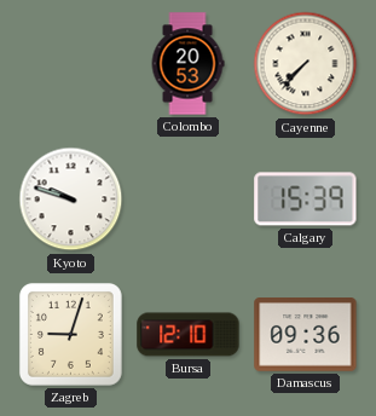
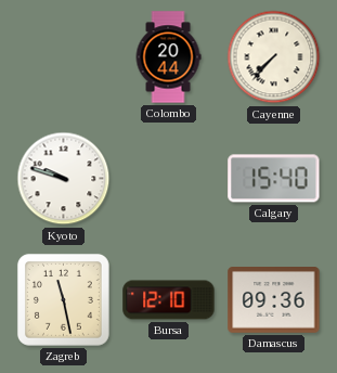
Colombo: 20:53 -> 20:44
Calgary: 15:39 -> 15:40
Zagreb: 9:03 -> 11:28
